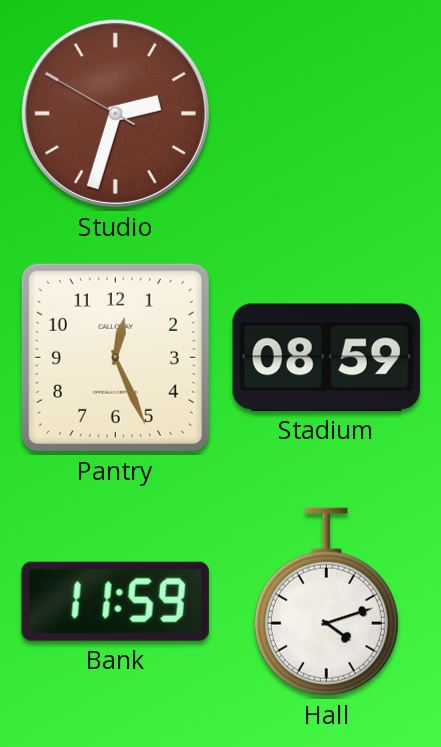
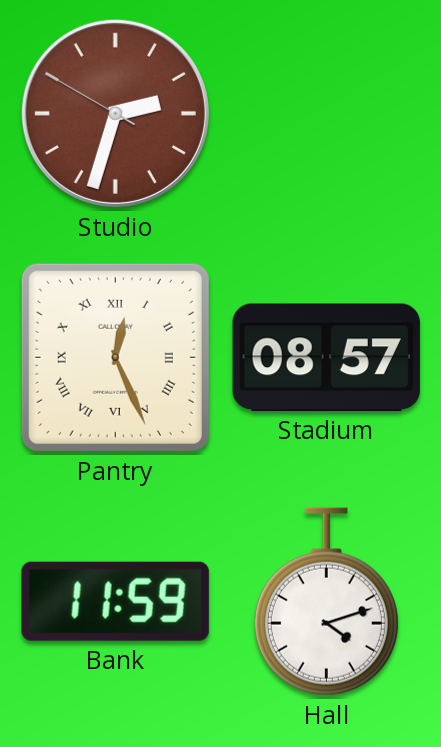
Pantry numerals: Arabic -> Roman
Stadium: 08:59 -> 08:57
